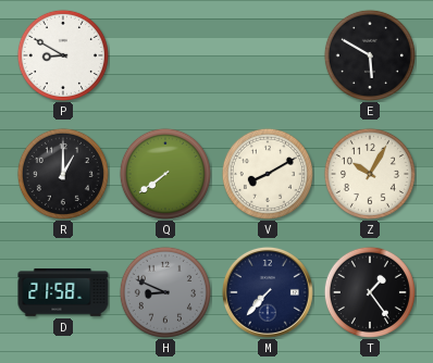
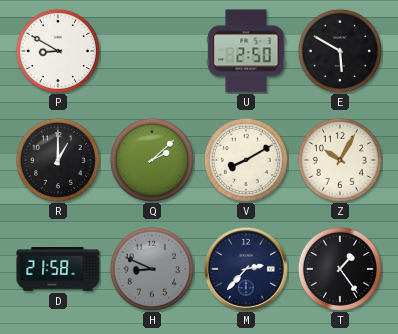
U: none -> 2:50
Q: 7:39 -> 2:08
M: 7:37 -> 2:37
